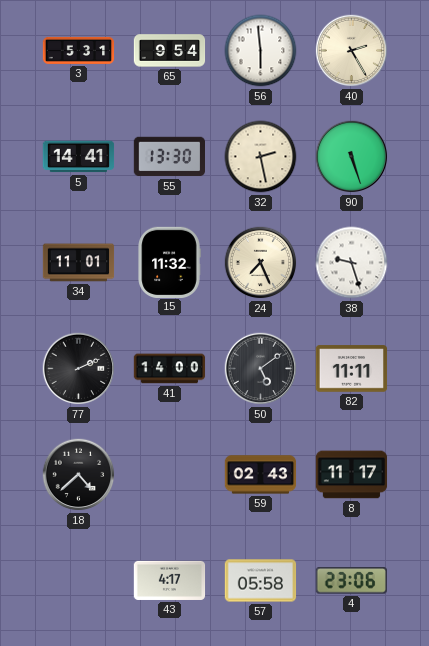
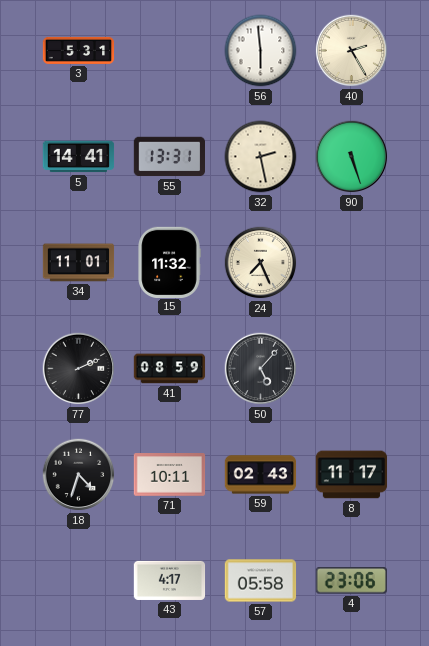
65: 9:54 -> none
55: 13:30 -> 13:31
38: 9:27 -> none
41: 14:00 -> 08:59
50: 5:09 -> 5:07
82: 11:11 -> none
18: 4:38 -> 4:33
71: none -> 10:11
